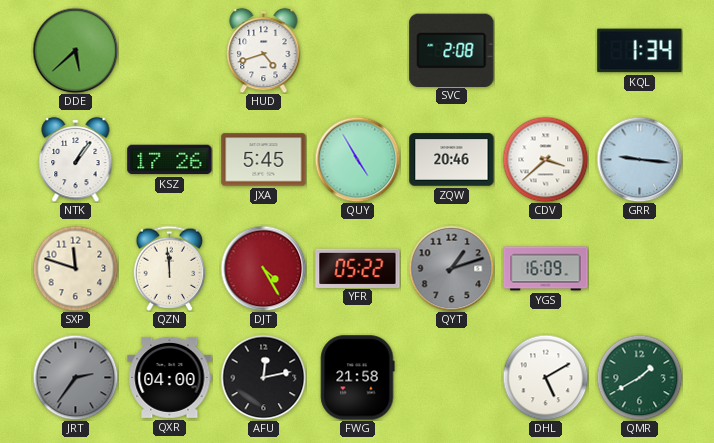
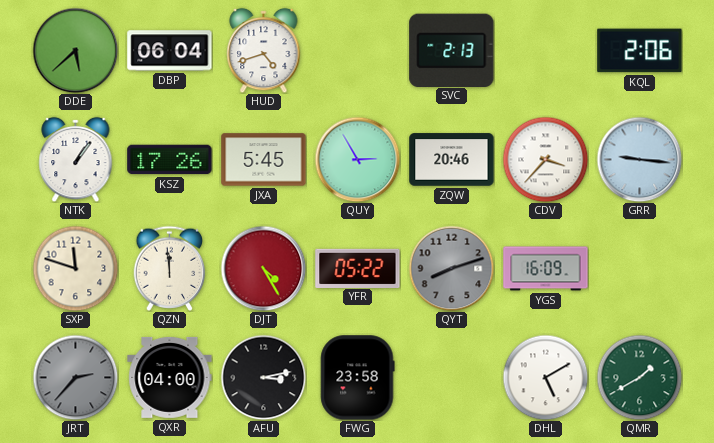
DBP: none -> 06:04
SVC: 2:08 -> 2:13
KQL: 1:34 -> 2:06
QUY: 4:55 -> 2:55
CDV: 3:38 -> 3:37
QYT: 1:12 -> 8:12
JRT: 2:36 -> 2:37
AFU: 12:13 -> 3:13
FWG: 21:58 -> 23:58
